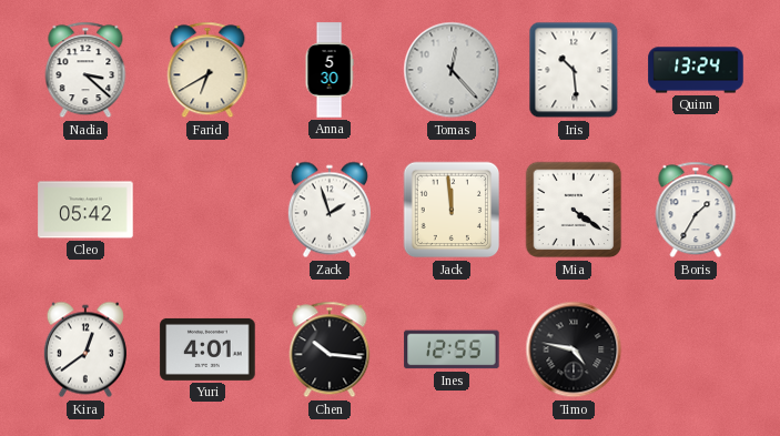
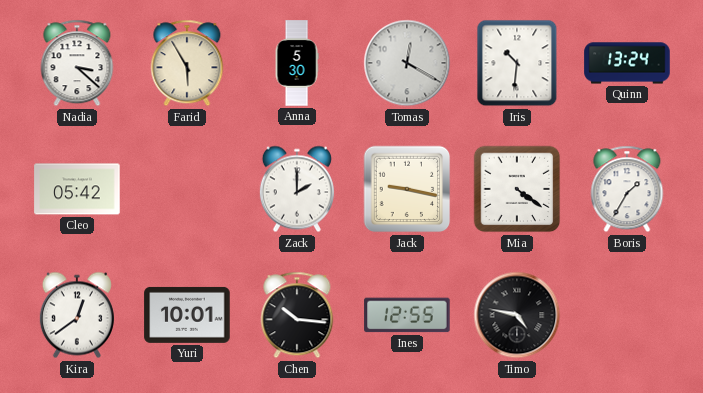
Farid: 6:40 -> 5:55
Tomas: 12:23 -> 12:20
Iris: 10:29 -> 10:31
Zack: 1:57 -> 2:00
Jack: 11:59 -> 9:17
Yuri: 4:01 -> 10:01
